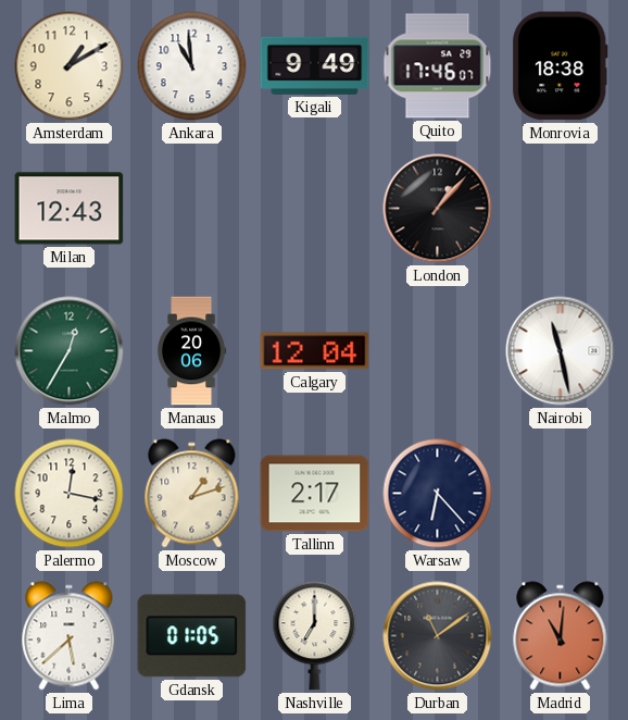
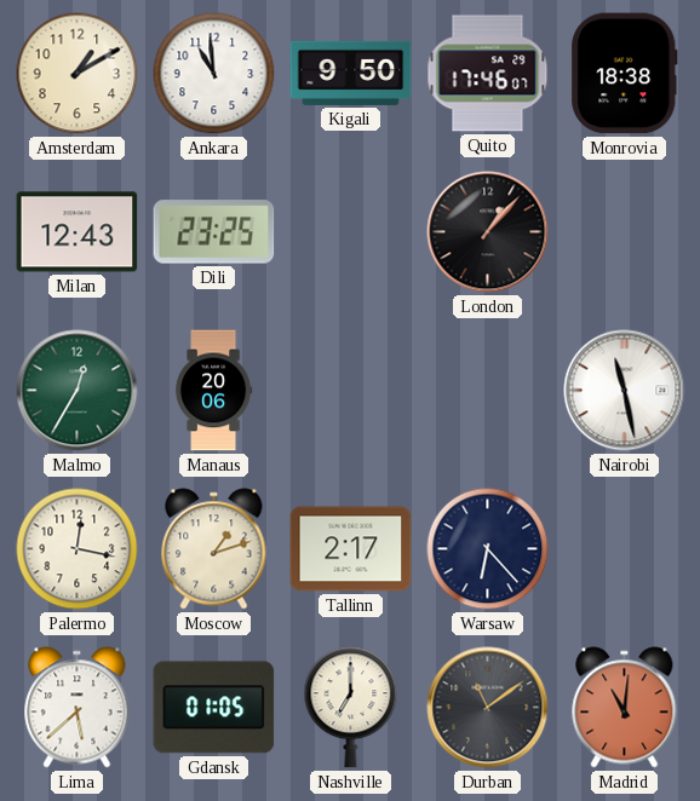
Kigali: 9:49 -> 9:50
Dili: none -> 23:25
Calgary: 12:04 -> none
